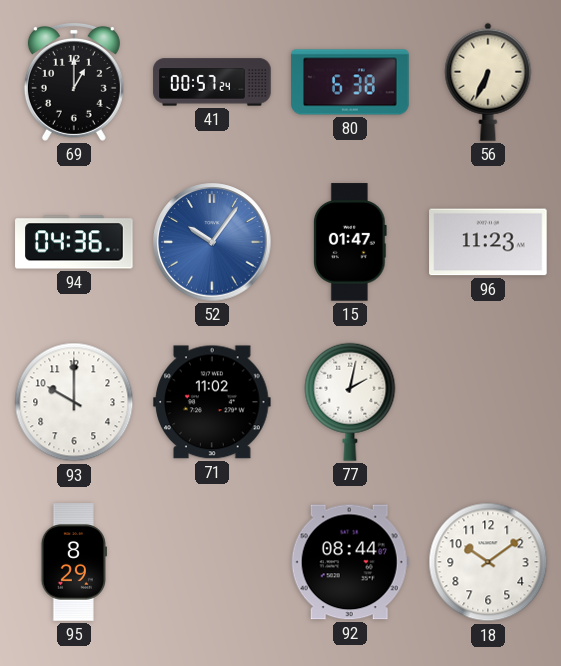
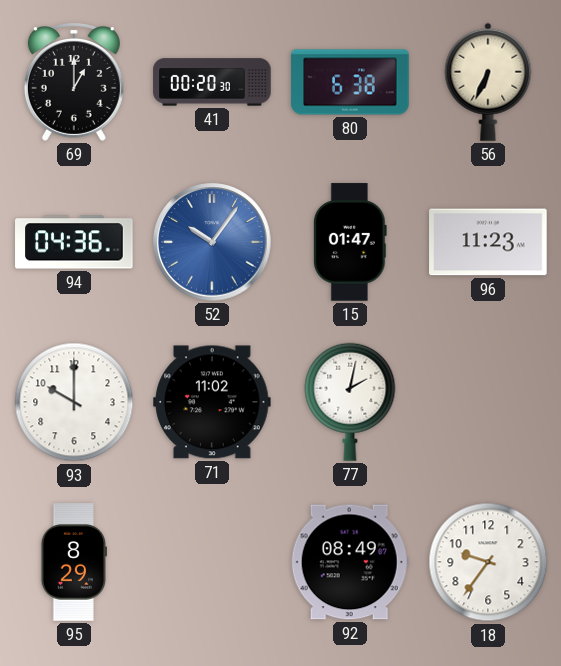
41: 00:57 -> 00:20
92: 08:44 -> 08:49
18: 10:09 -> 9:36
